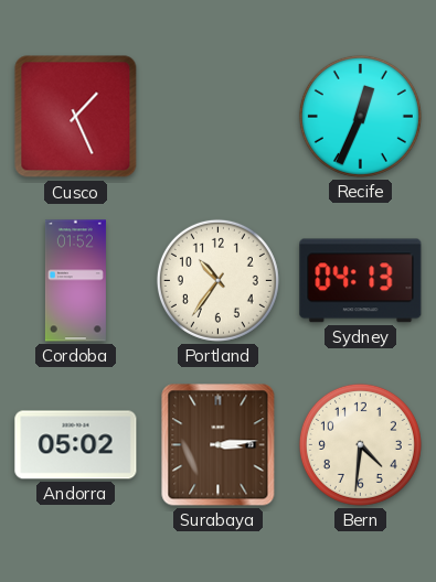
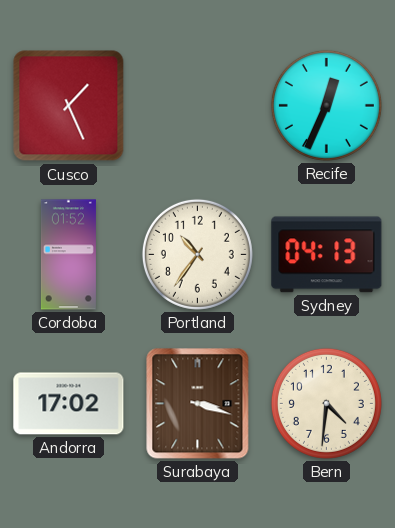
Andorra: 05:02 -> 17:02
Surabaya: 3:14 -> 3:18
